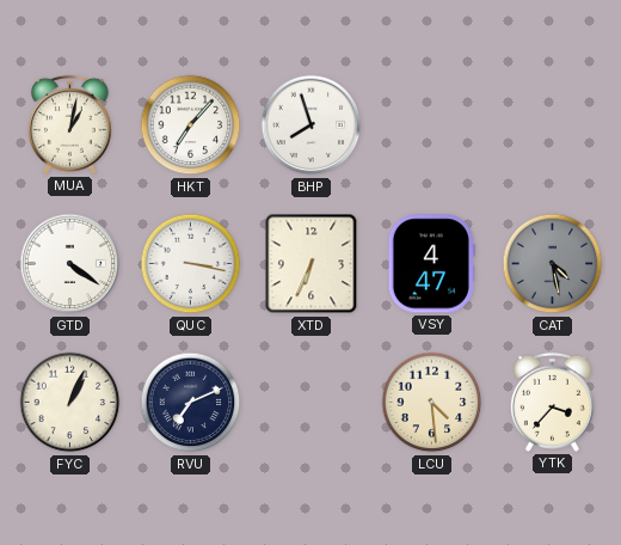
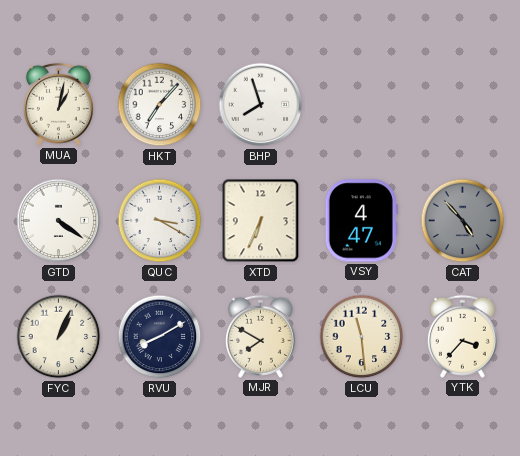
QUC: 3:17 -> 3:20
CAT: 4:28 -> 4:53
RVU: 7:11 -> 8:10
MJR: none -> 7:50
LCU: 4:29 -> 11:29
